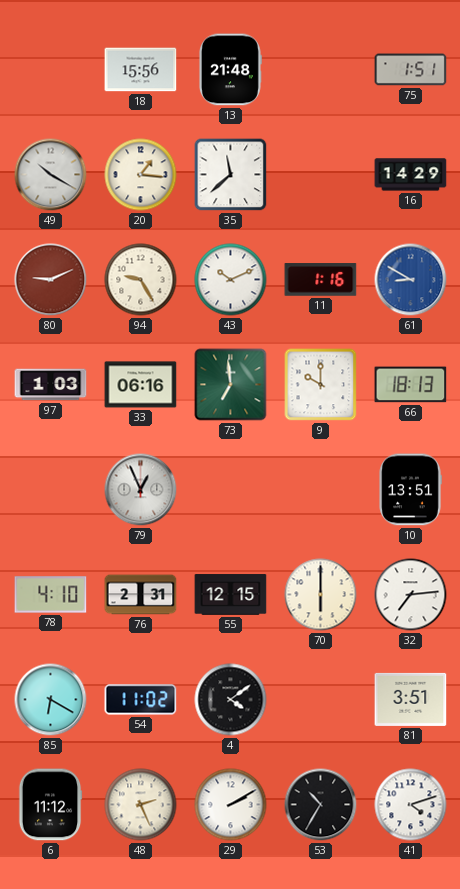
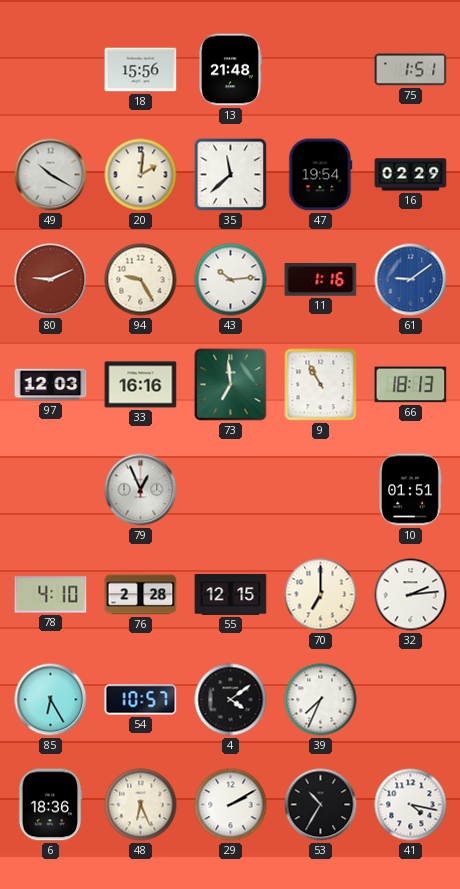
20: 1:16 -> 2:01
47: none -> 19:54
16: 14:29 -> 02:29
43: 10:11 -> 10:14
61: 8:50 -> 9:09
97: 1:03 -> 12:03
33: 06:16 -> 16:16
9: 10:00 -> 10:55
10: 13:51 -> 01:51
76: 2:31 -> 2:28
70: 6:00 -> 7:00
32: 7:14 -> 2:14
85: 6:20 -> 6:25
54: 11:02 -> 10:57
39: none -> 7:34
81: 3:51 -> none
6: 11:12 -> 18:36
48: 2:26 -> 6:26
41: 4:12 -> 4:17
